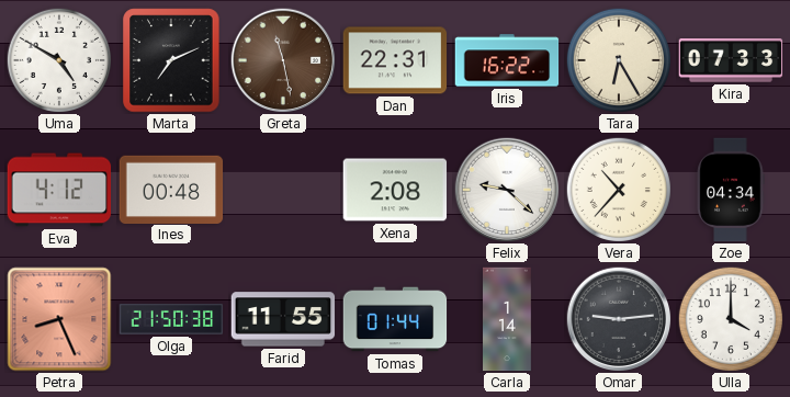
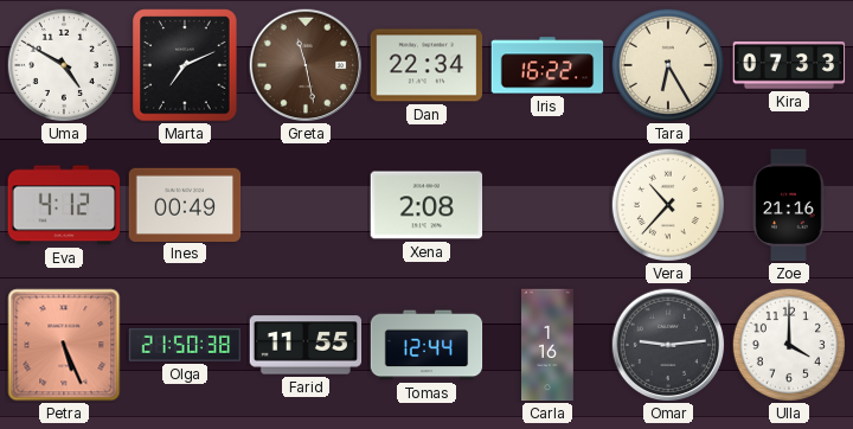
Dan: 22:31 -> 22:34
Ines: 00:48 -> 00:49
Felix: 9:22 -> none
Zoe: 04:34 -> 21:16
Petra: 8:26 -> 5:26
Tomas: 01:44 -> 12:44
Carla: 1:14 -> 1:16
